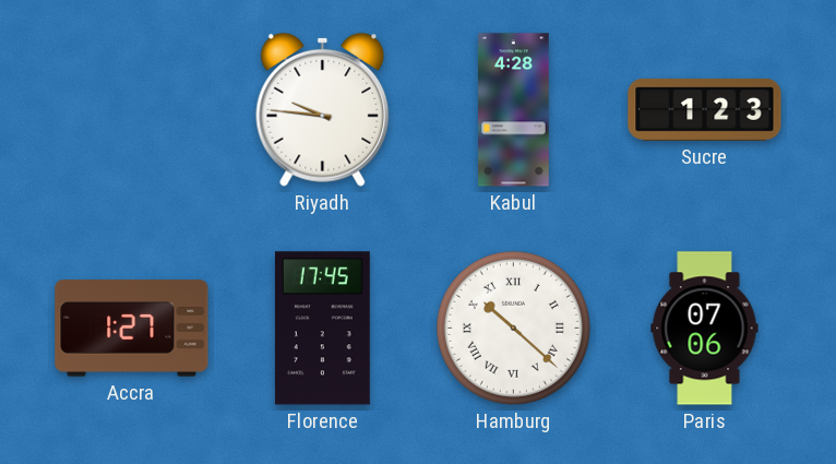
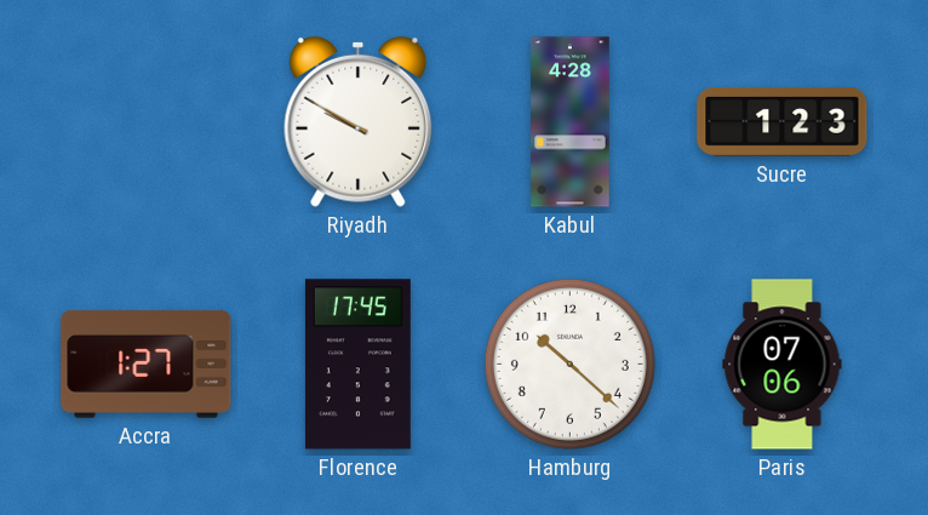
Riyadh: 9:46 -> 9:50
Hamburg numerals: Roman -> Arabic
